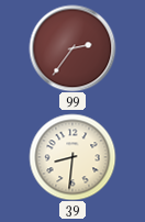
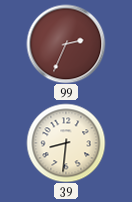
99: 2:36 -> 2:34
